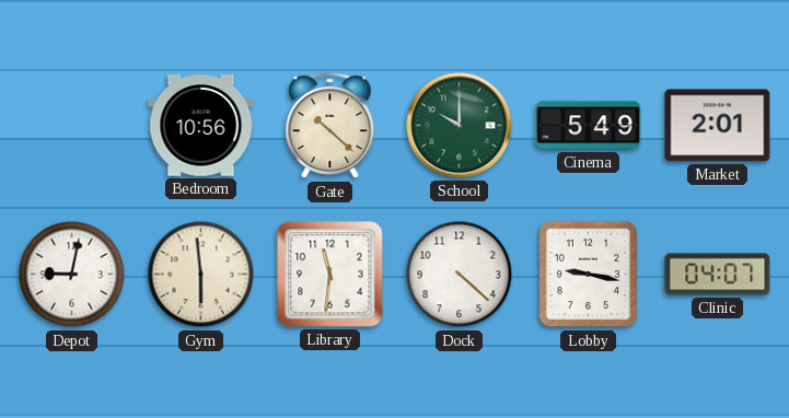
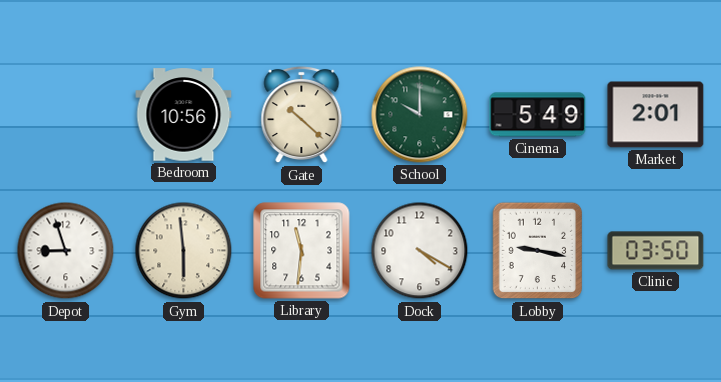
Depot: 9:02 -> 8:57
Dock: 4:22 -> 4:20
Clinic: 04:07 -> 03:50
